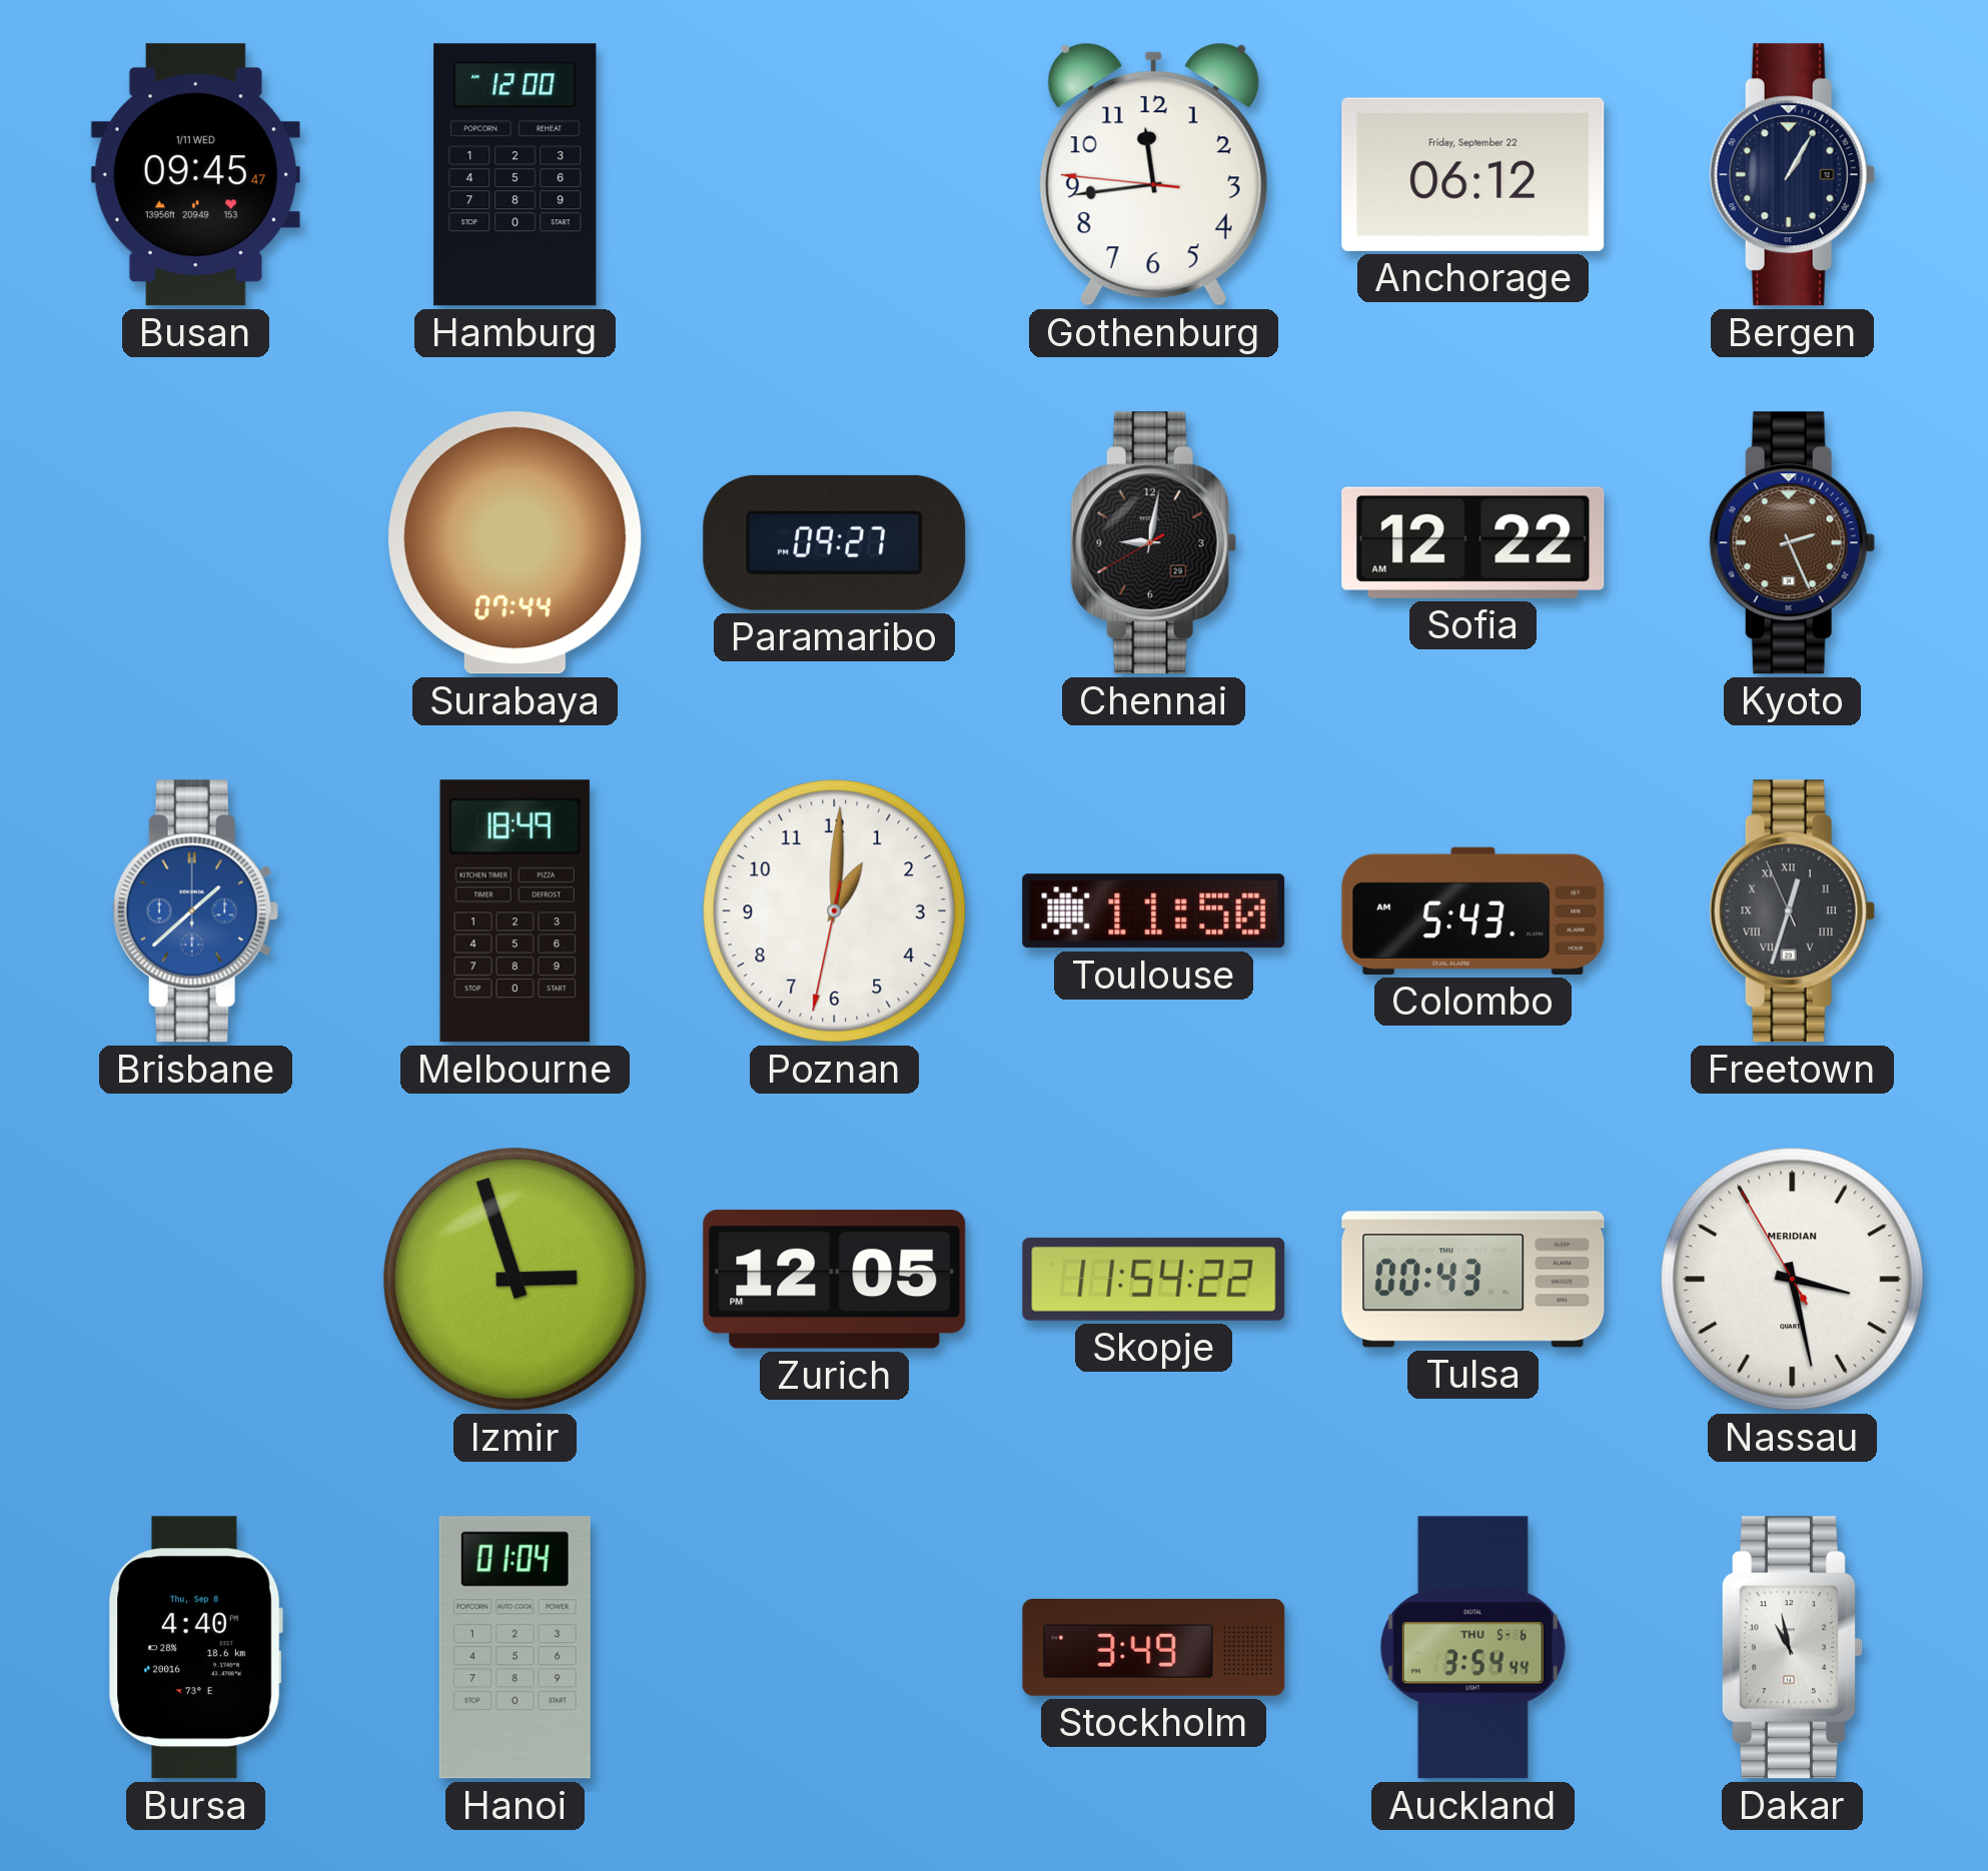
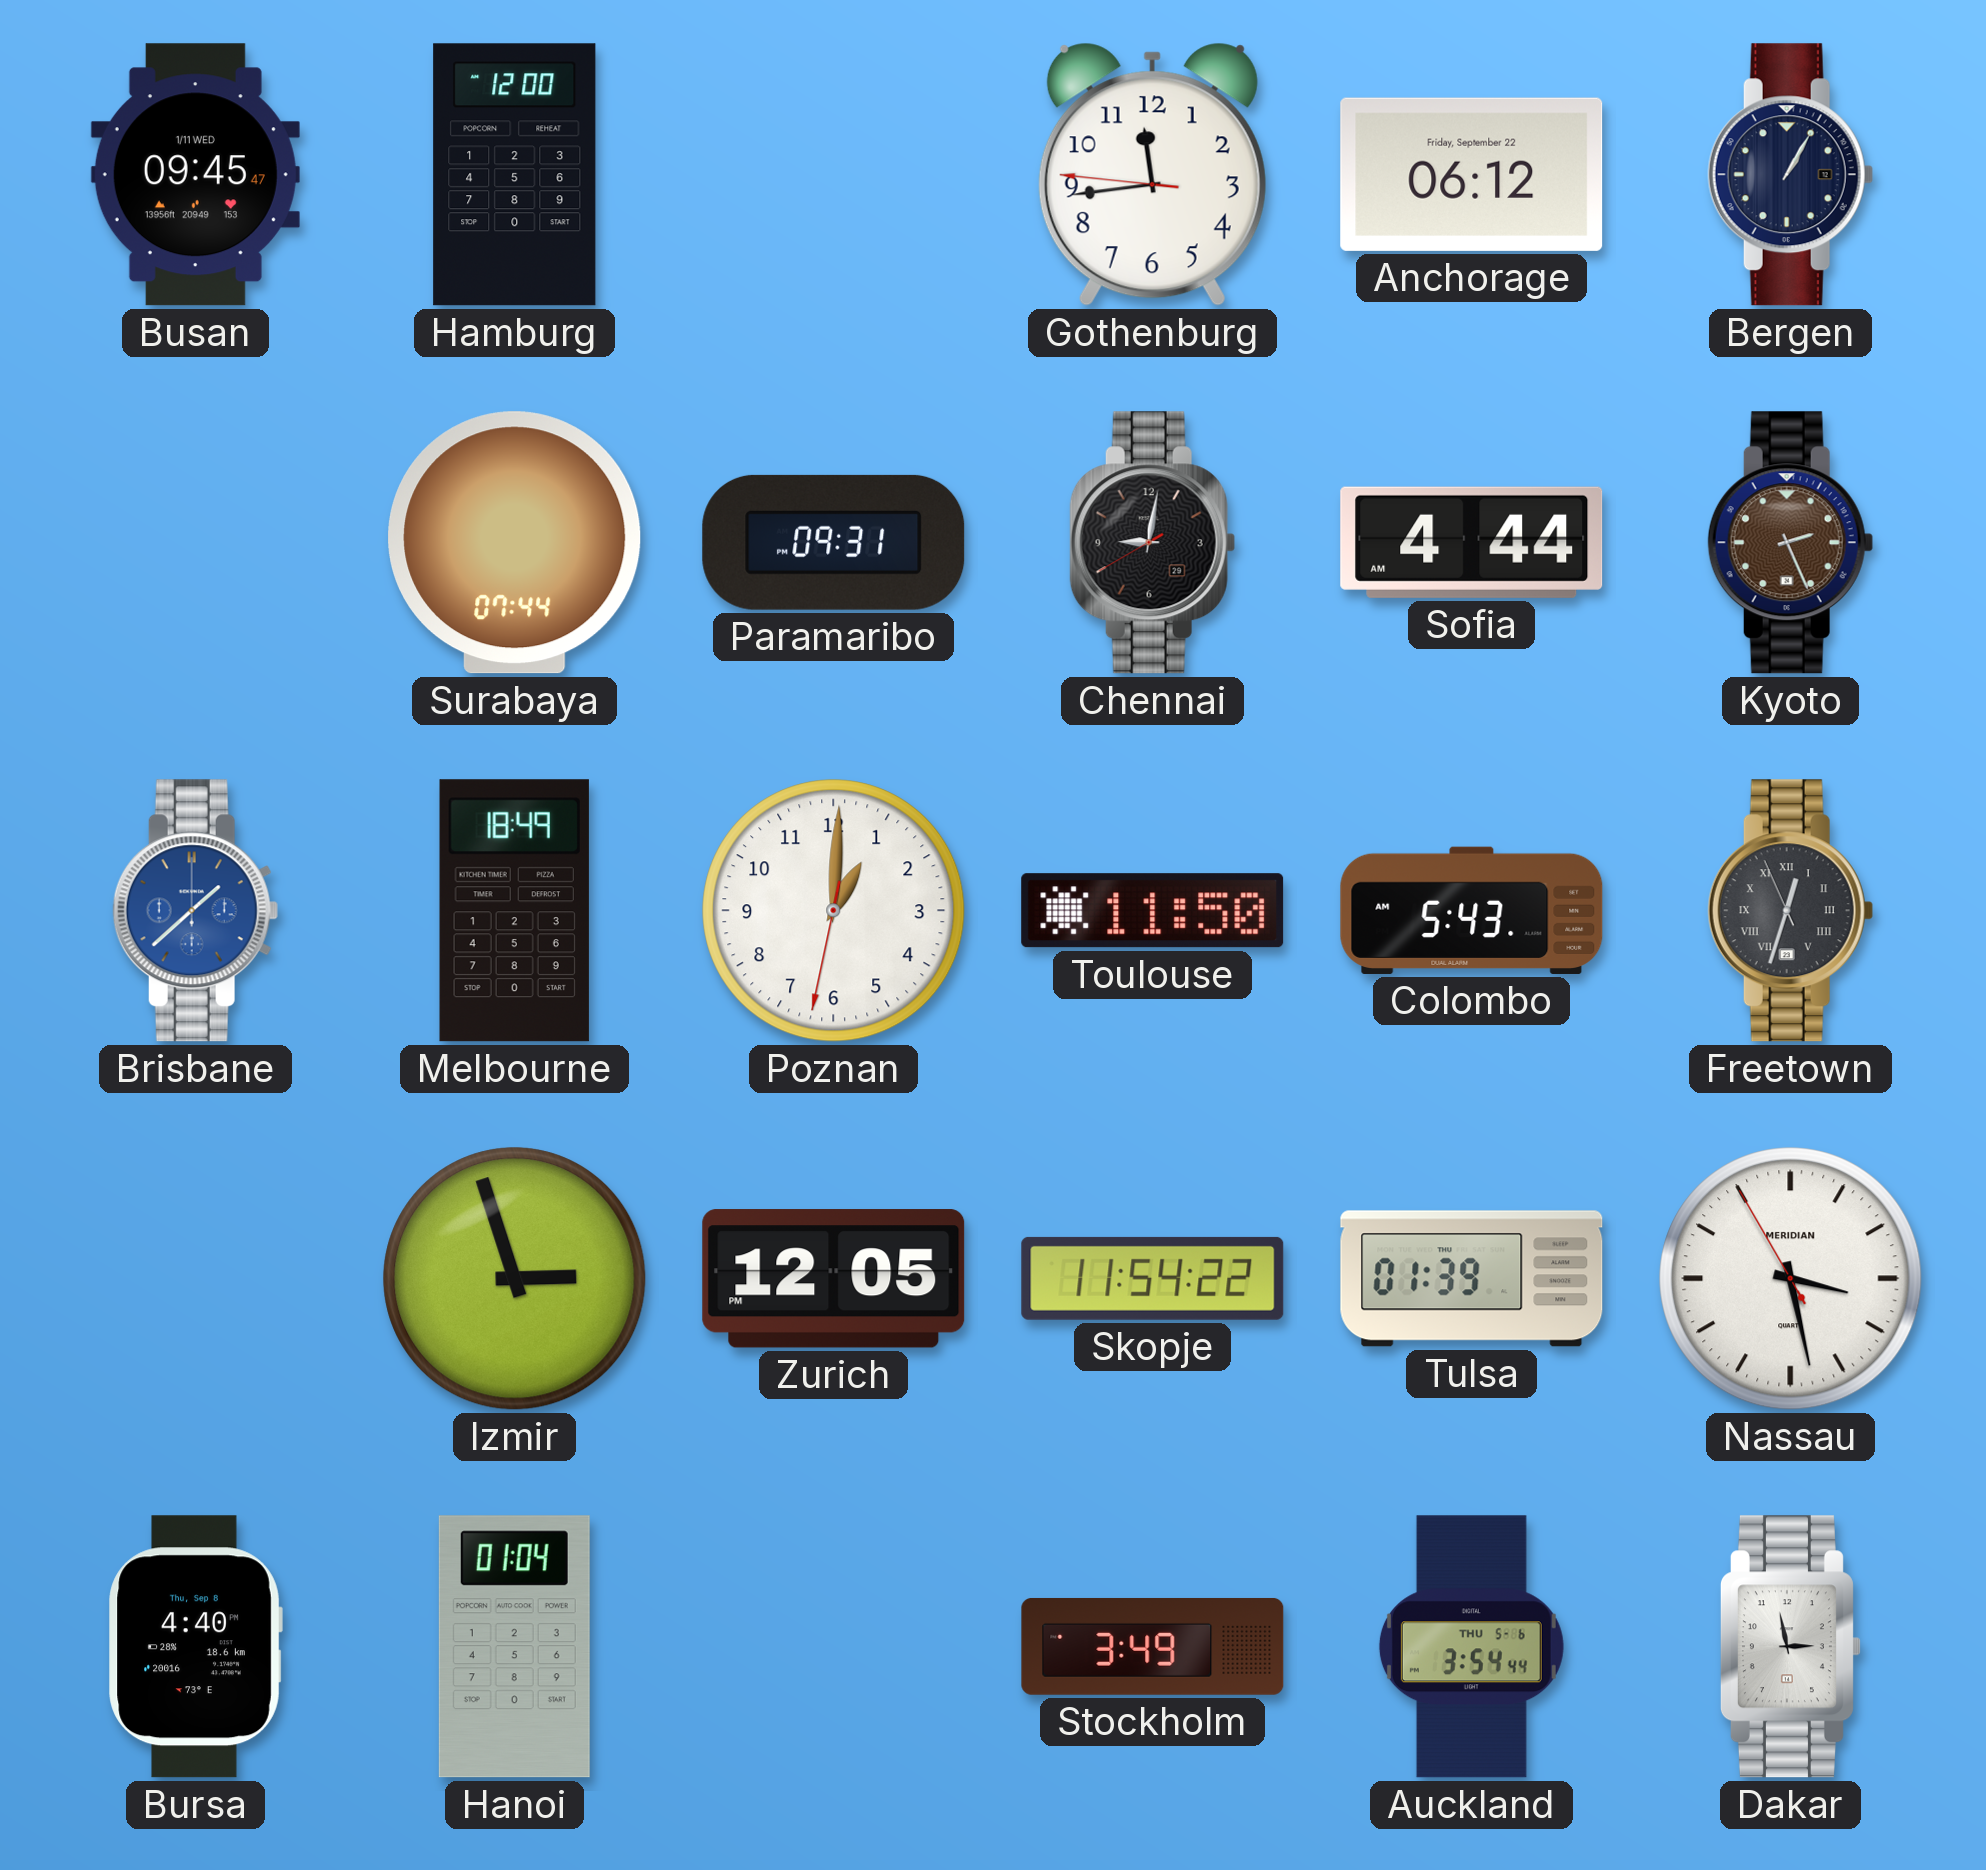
Paramaribo: 09:27 -> 09:31
Sofia: 12:22 -> 4:44
Tulsa: 00:43 -> 01:39
Dakar: 10:58 -> 2:58
